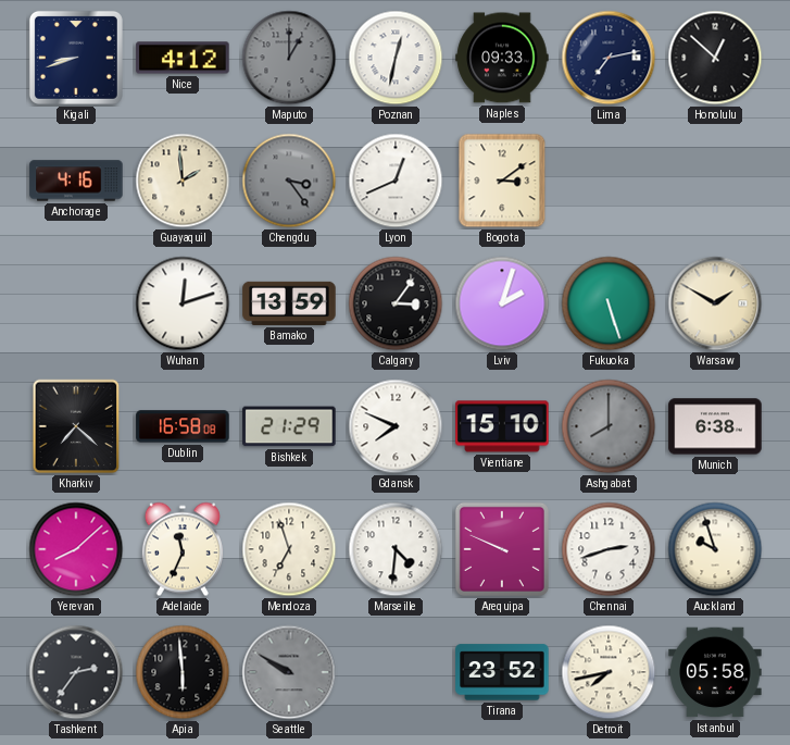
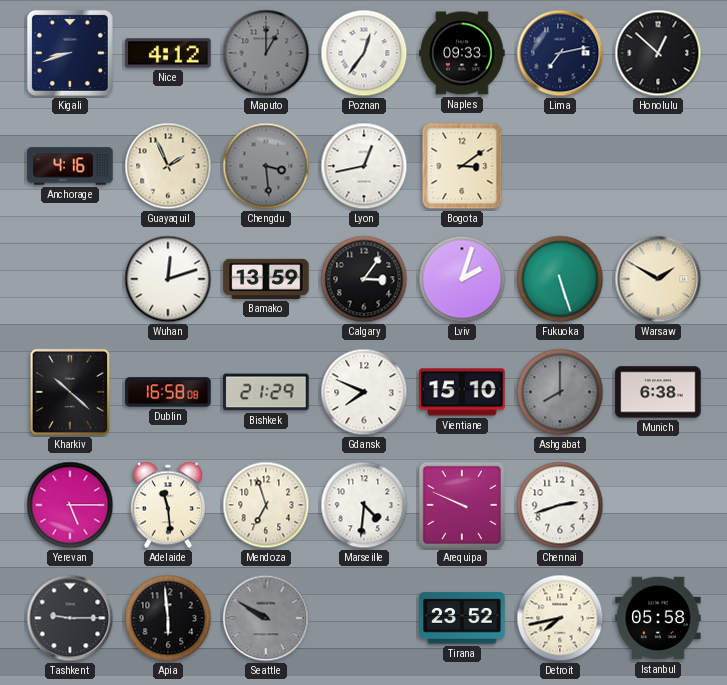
Poznan: 12:32 -> 12:36
Guayaquil: 1:59 -> 1:56
Chengdu: 3:24 -> 3:29
Lyon: 12:41 -> 12:43
Kharkiv: 7:22 -> 10:22
Yerevan: 8:08 -> 5:15
Adelaide: 11:34 -> 11:29
Auckland: 9:57 -> none
Tashkent: 2:36 -> 9:15
